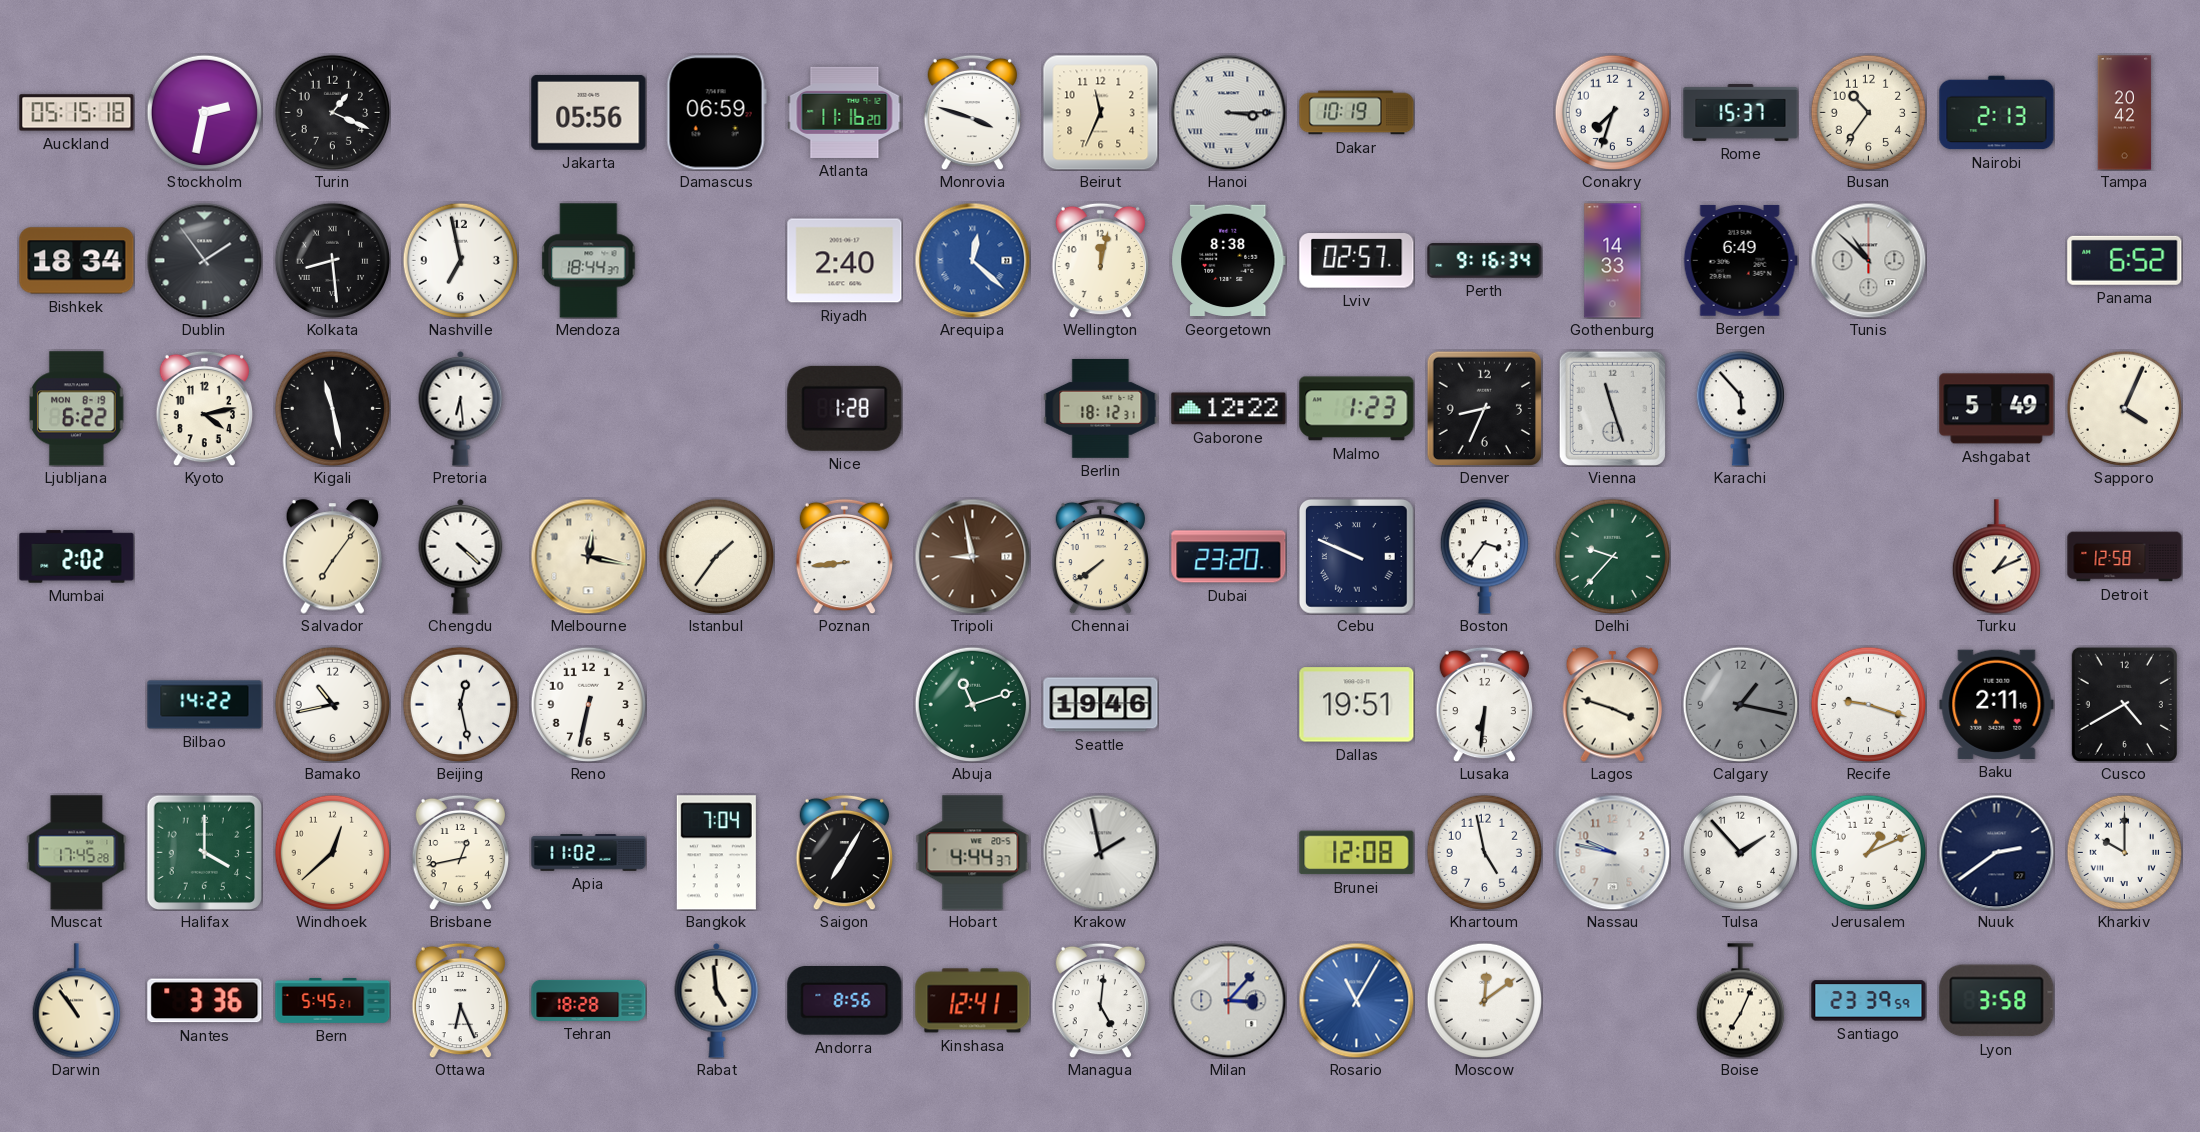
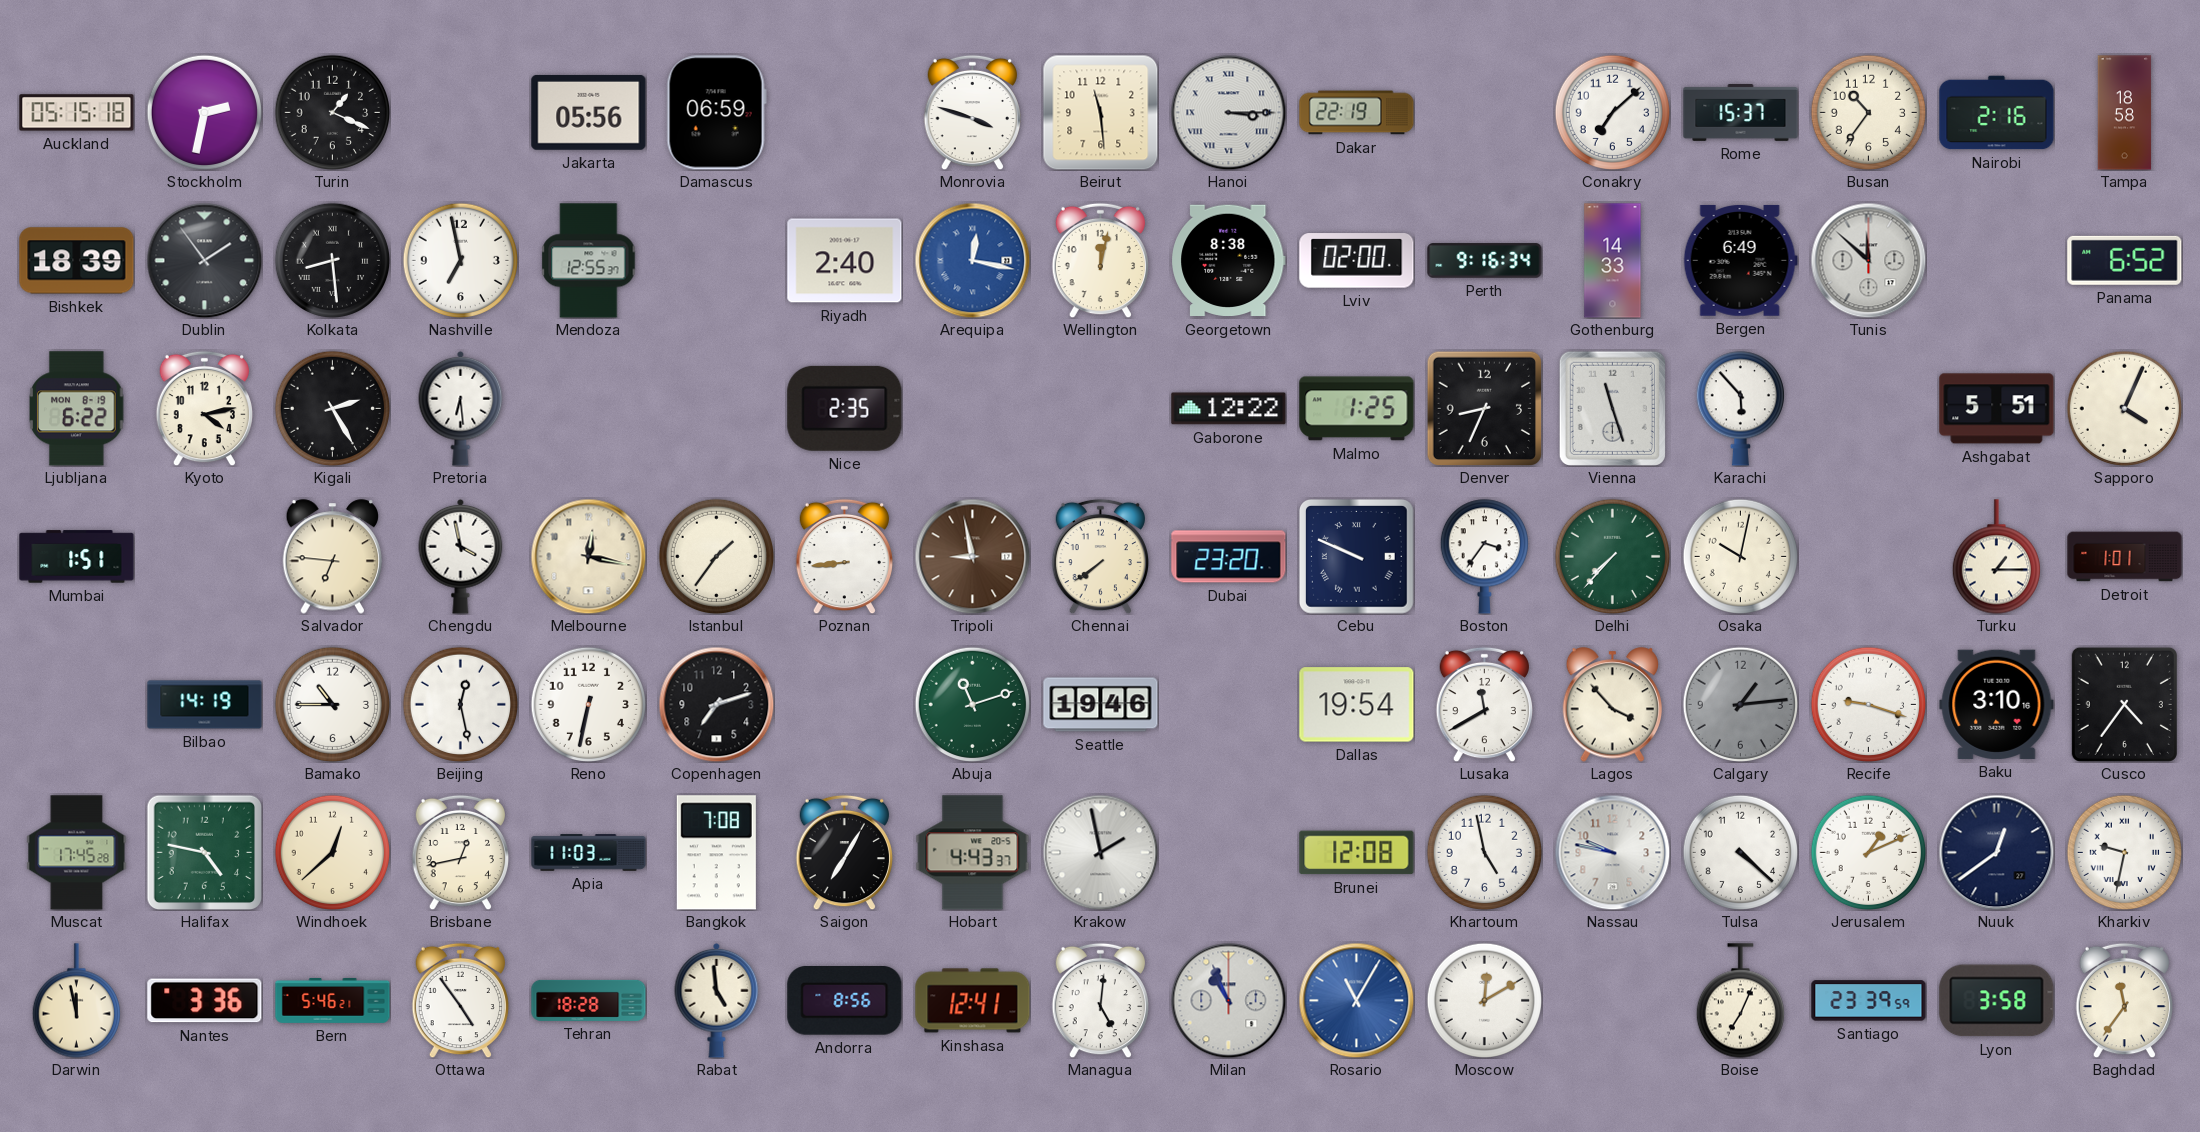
Atlanta: 11:16 -> none
Beirut: 11:34 -> 11:29
Dakar: 10:19 -> 22:19
Conakry: 7:33 -> 7:08
Nairobi: 2:13 -> 2:16
Tampa: 20:42 -> 18:58
Bishkek: 18:34 -> 18:39
Mendoza: 18:44 -> 12:55
Arequipa: 12:22 -> 12:17
Lviv: 02:57 -> 02:00
Tunis: 10:52 -> 11:52
Kigali: 11:28 -> 2:25
Nice: 1:28 -> 2:35
Berlin: 18:12 -> none
Malmo: 1:23 -> 1:25
Ashgabat: 5:49 -> 5:51
Mumbai: 2:02 -> 1:51
Salvador: 7:06 -> 6:46
Chengdu: 4:22 -> 3:58
Delhi: 9:37 -> 7:37
Osaka: none -> 10:02
Turku: 1:11 -> 1:15
Detroit: 12:58 -> 1:01
Bilbao: 14:22 -> 14:19
Bamako: 10:43 -> 10:45
Copenhagen: none -> 7:12
Dallas: 19:51 -> 19:54
Lusaka: 6:31 -> 11:40
Lagos: 3:48 -> 3:53
Calgary: 1:17 -> 1:14
Baku: 2:11 -> 3:10
Cusco: 4:40 -> 4:36
Halifax: 4:00 -> 4:47
Apia: 11:02 -> 11:03
Bangkok: 7:04 -> 7:08
Hobart: 4:44 -> 4:43
Tulsa: 1:53 -> 4:22
Nuuk: 2:39 -> 12:39
Kharkiv: 10:00 -> 9:32
Darwin: 10:54 -> 11:58
Bern: 5:45 -> 5:46
Ottawa: 6:26 -> 4:54
Milan: 3:07 -> 10:56
Moscow: 12:09 -> 12:10
Baghdad: none -> 11:36
